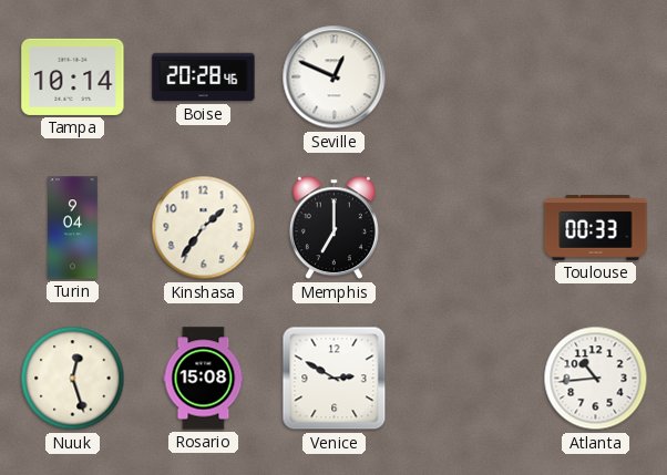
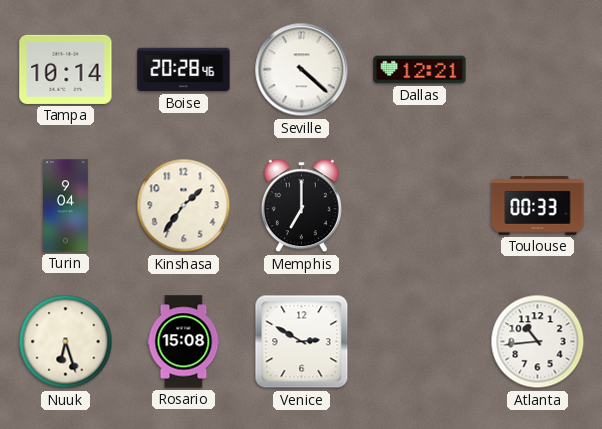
Seville: 12:49 -> 4:22
Dallas: none -> 12:21
Nuuk: 12:27 -> 6:27
